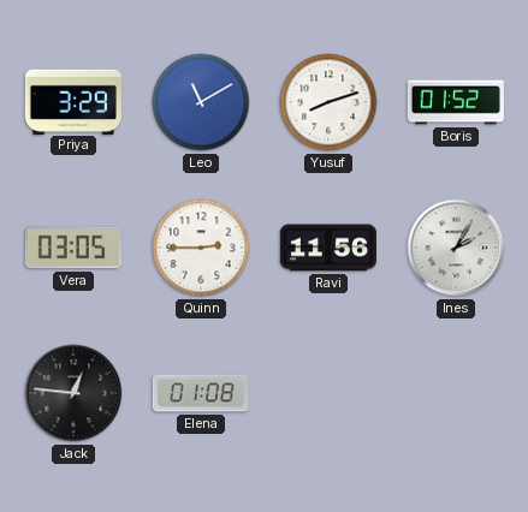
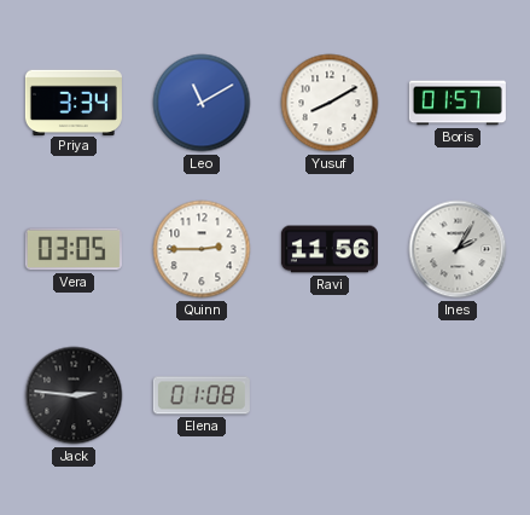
Priya: 3:29 -> 3:34
Yusuf: 8:12 -> 8:10
Boris: 01:52 -> 01:57
Jack: 12:46 -> 2:46
